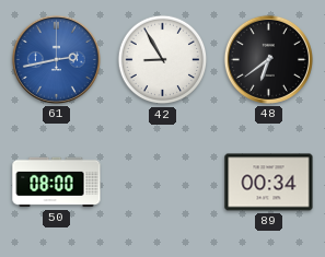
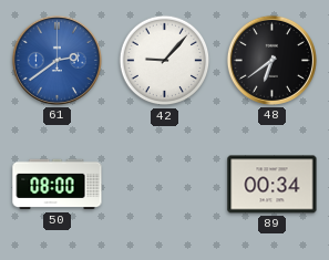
61: 2:43 -> 2:39
42: 8:55 -> 9:07
